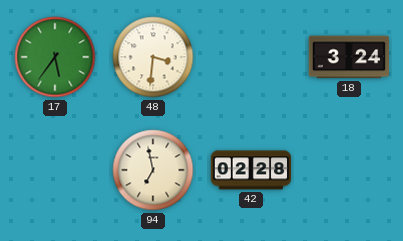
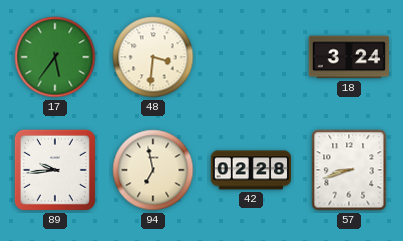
89: none -> 9:44
57: none -> 8:42
